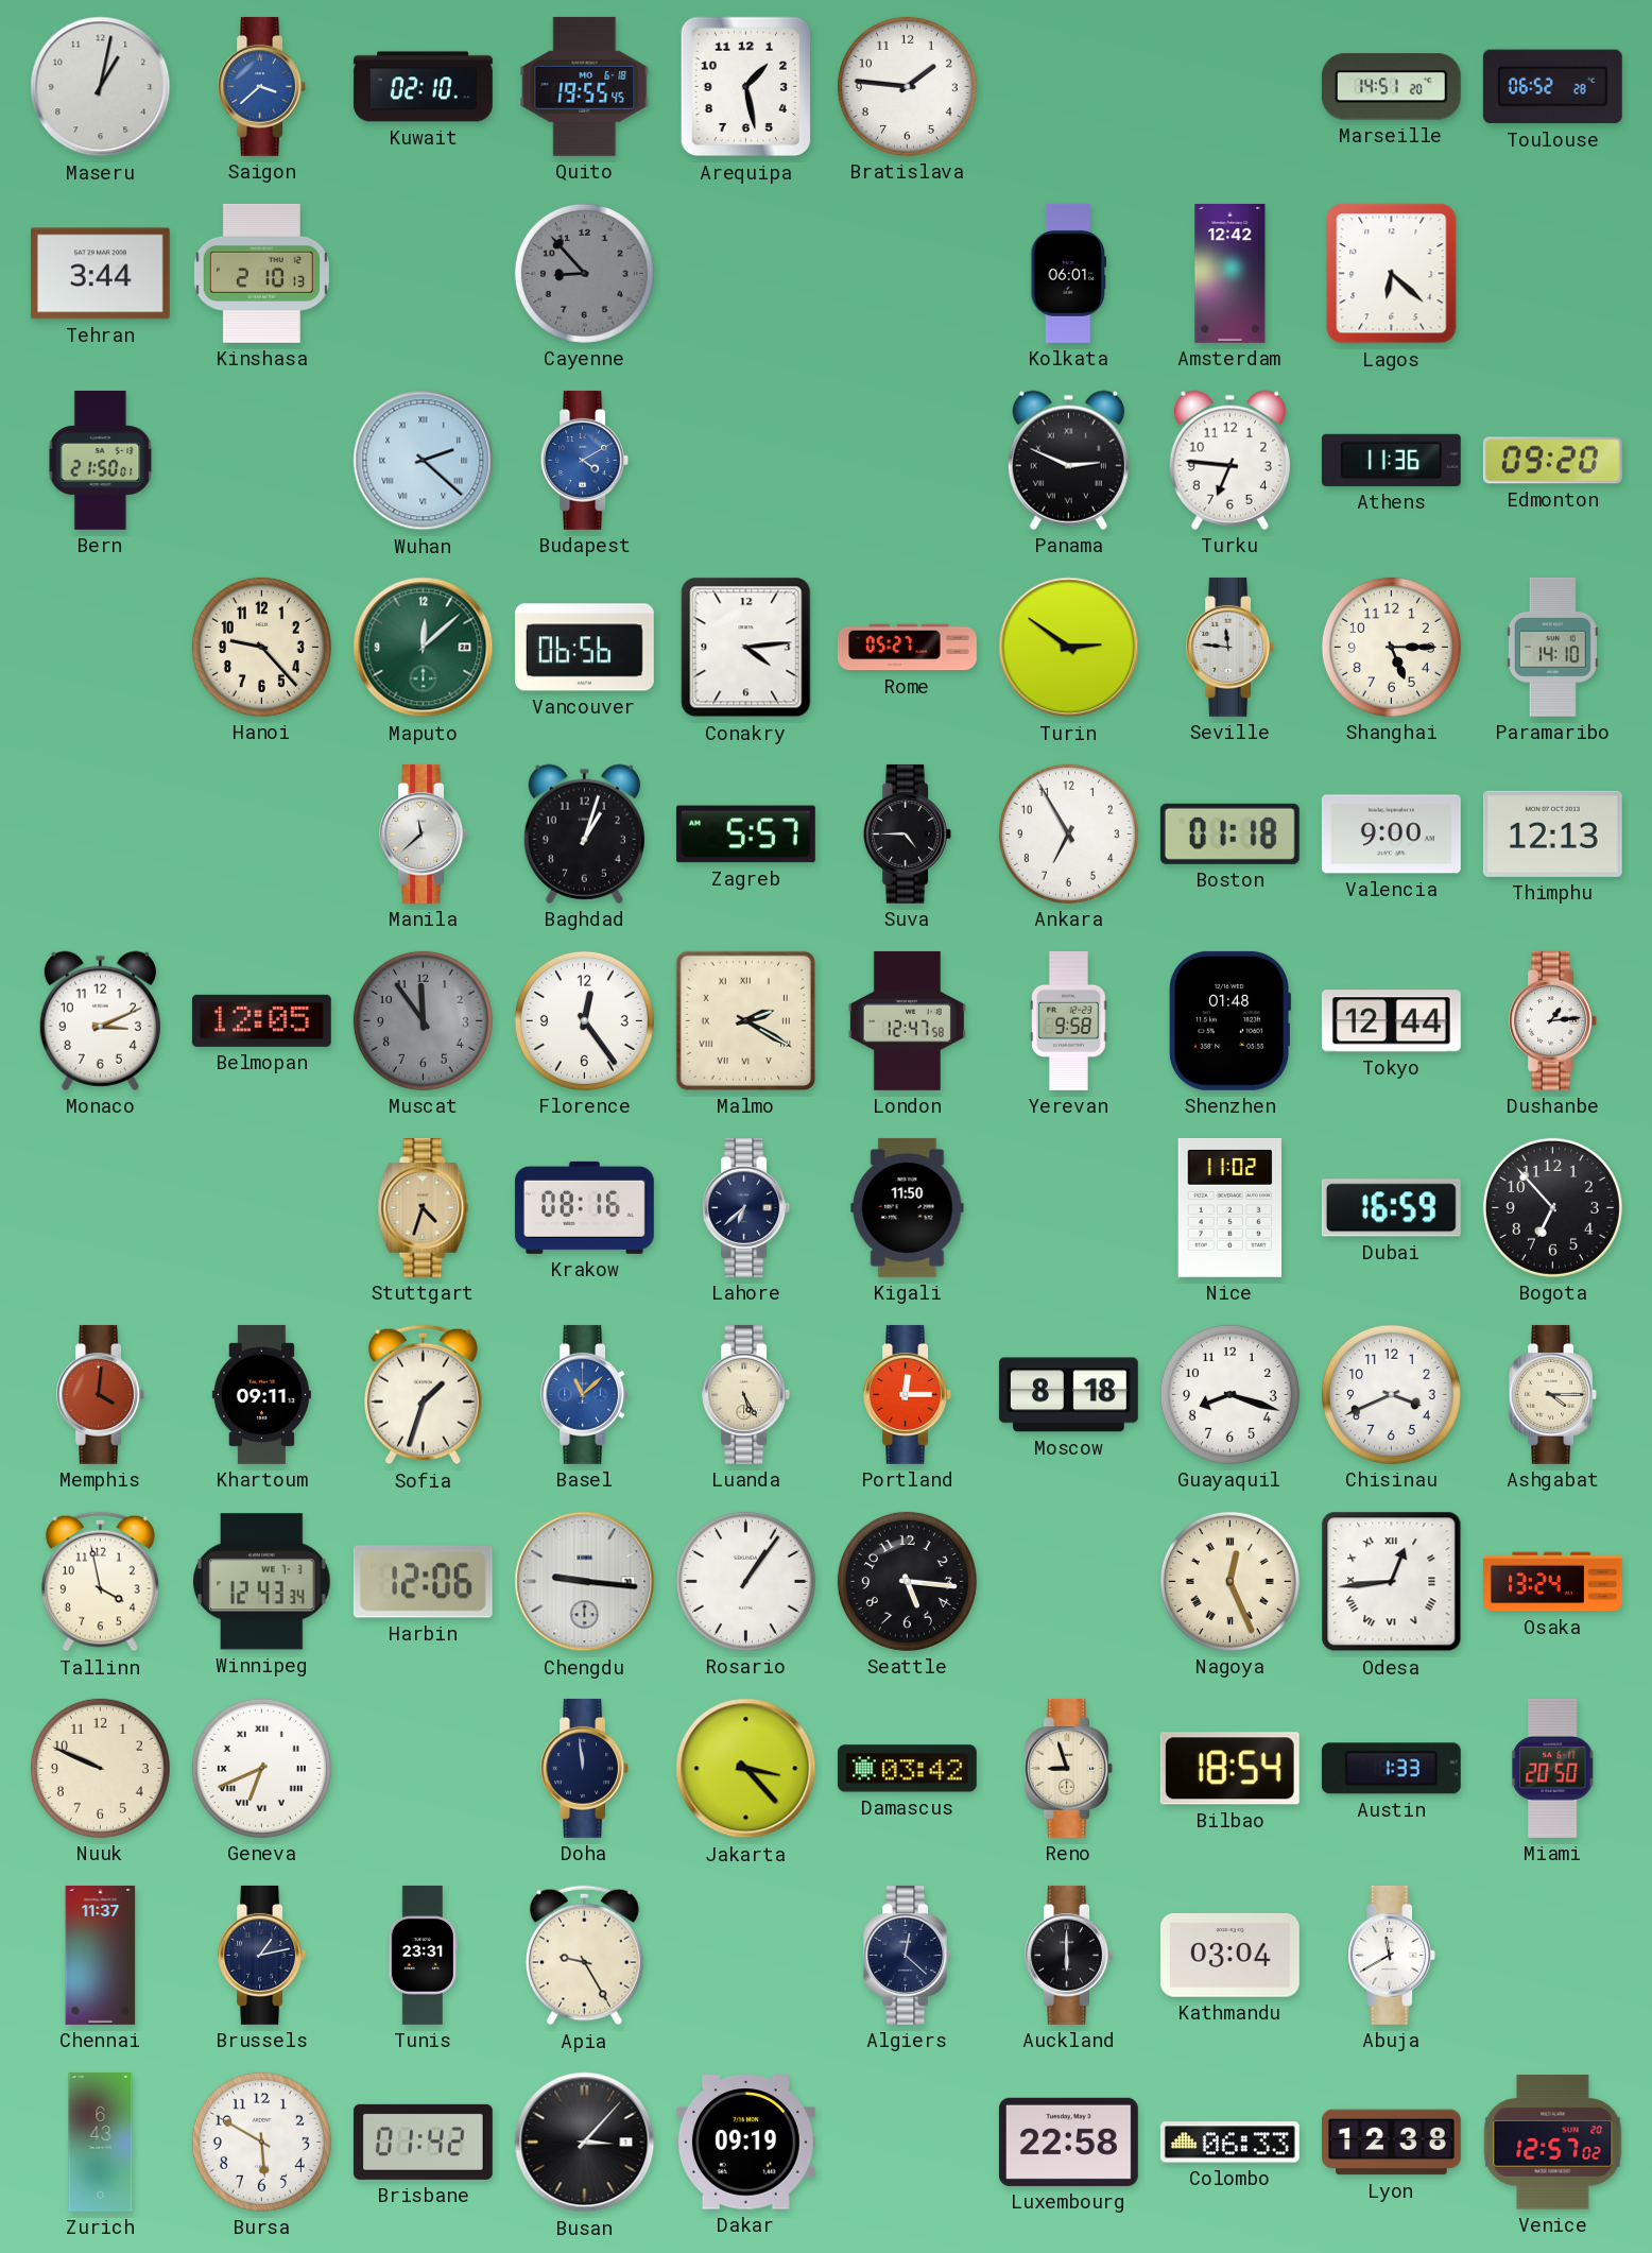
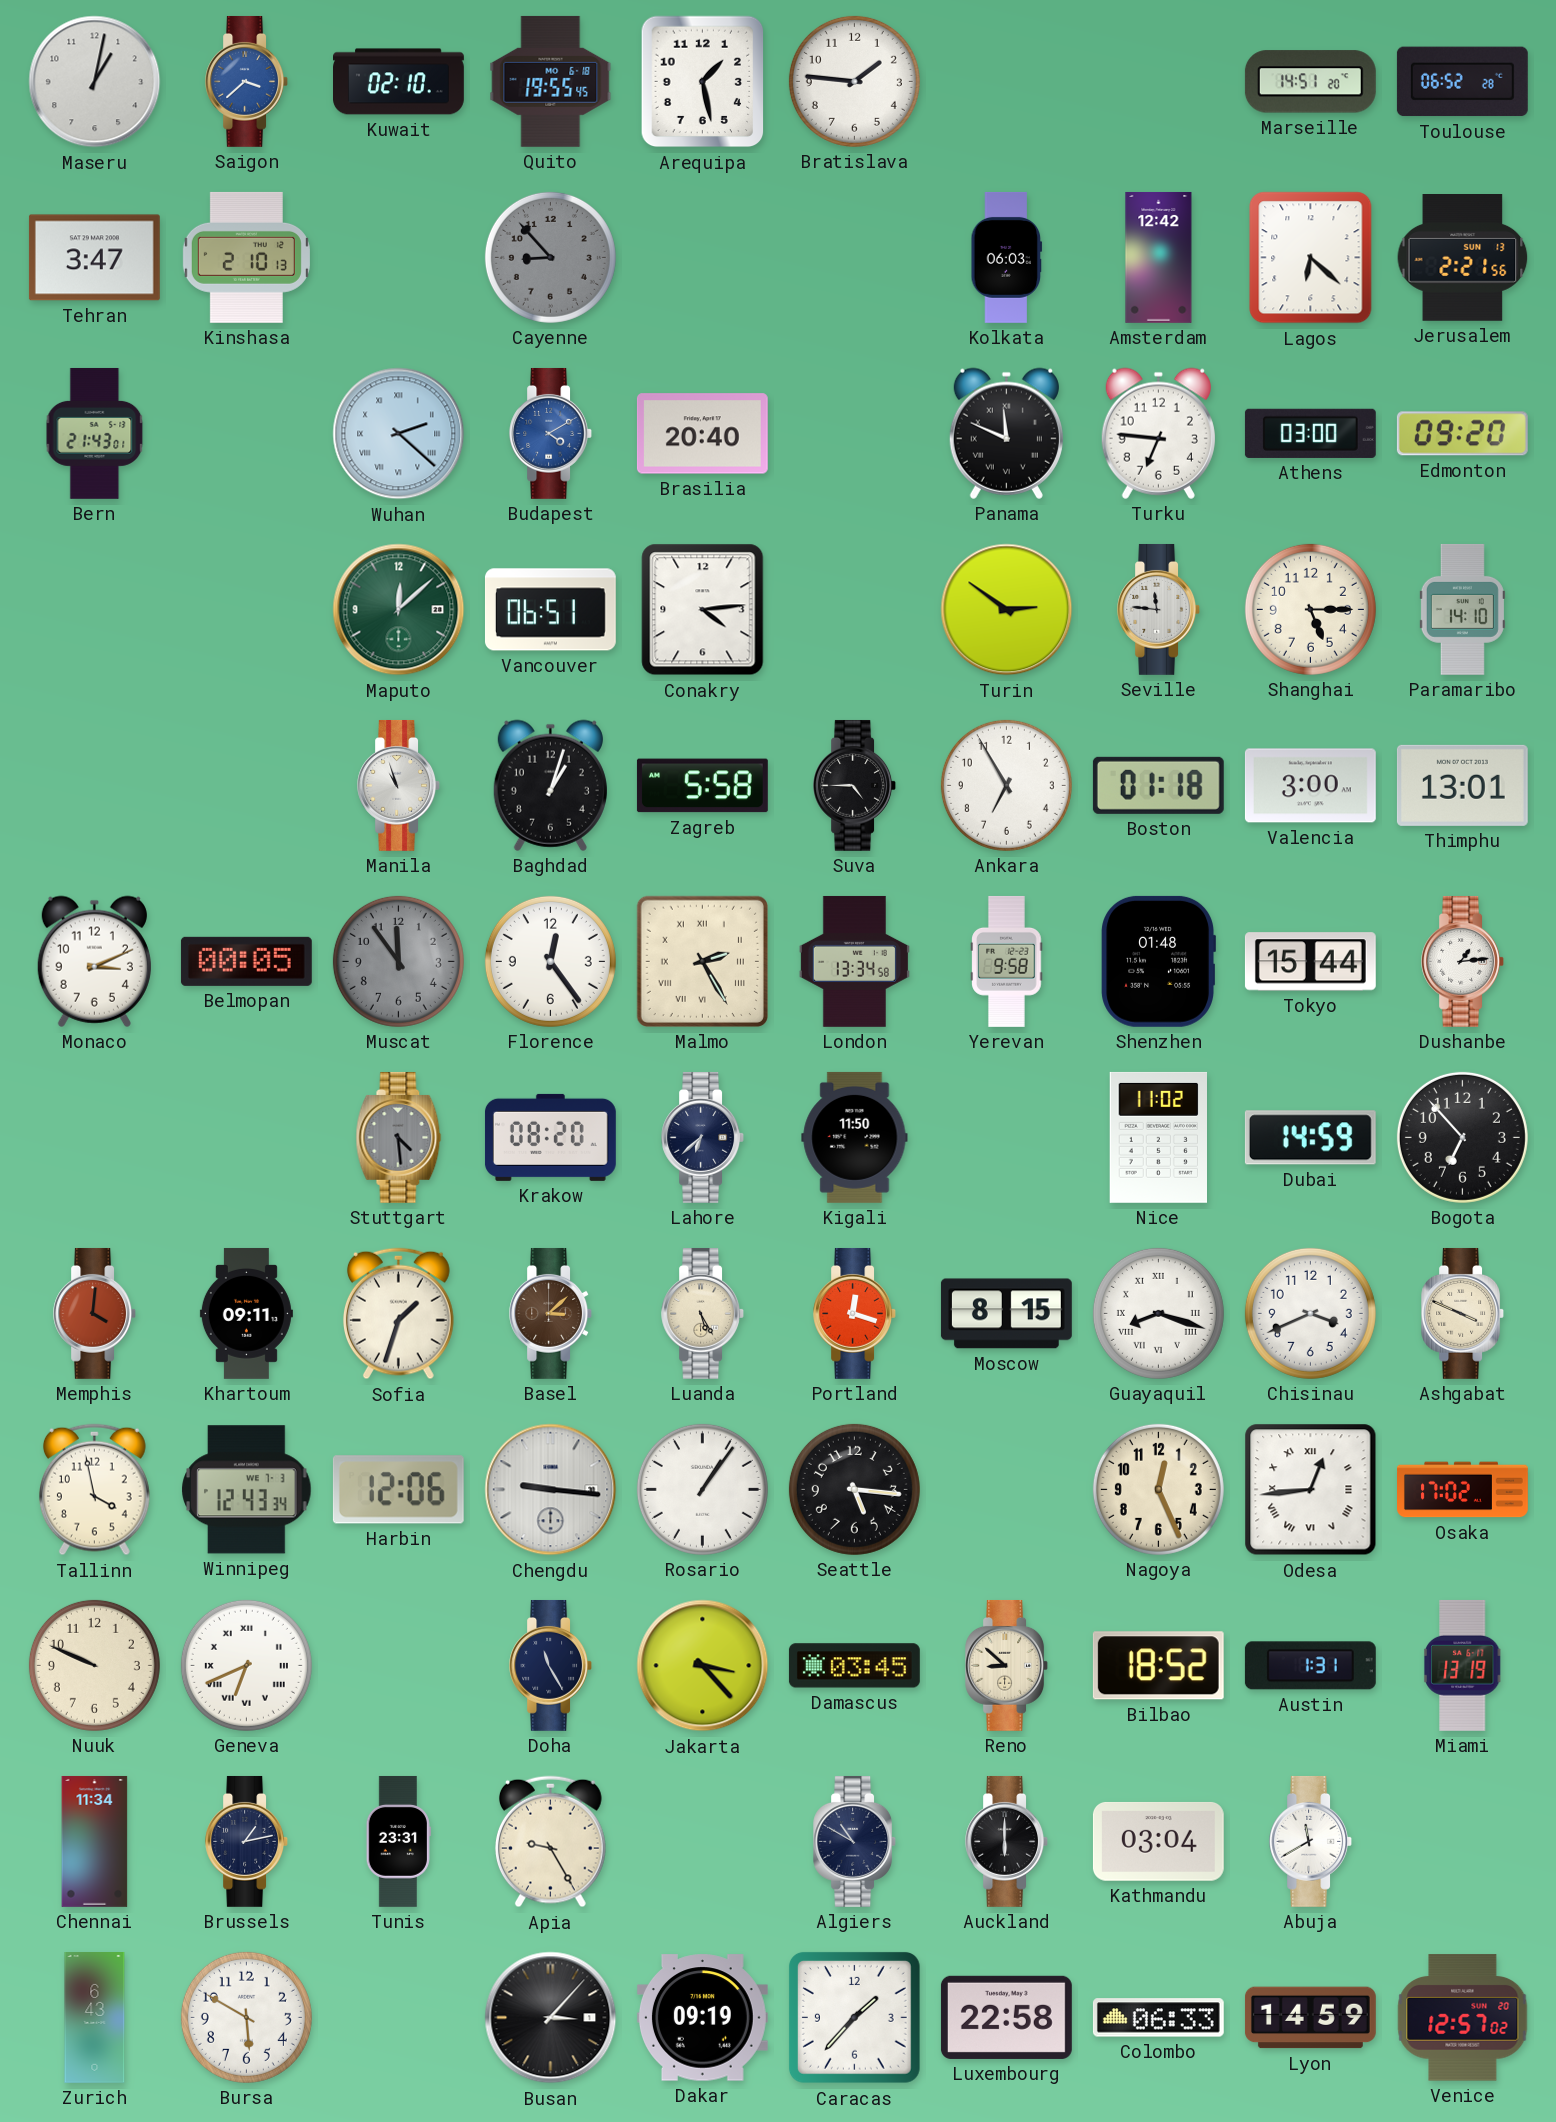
Tehran: 3:44 -> 3:47
Kolkata: 06:01 -> 06:03
Jerusalem: none -> 2:21
Bern: 21:50 -> 21:43
Brasilia: none -> 20:40
Panama: 2:49 -> 11:49
Athens: 11:36 -> 03:00
Hanoi: 9:23 -> none
Vancouver: 06:56 -> 06:51
Rome: 05:27 -> none
Manila: 11:38 -> 10:57
Zagreb: 5:57 -> 5:58
Valencia: 9:00 -> 3:00
Thimphu: 12:13 -> 13:01
Belmopan: 12:05 -> 00:05
Malmo: 2:20 -> 2:25
London: 12:47 -> 13:34
Tokyo: 12:44 -> 15:44
Stuttgart: 4:33 -> 4:29
Stuttgart dial: champagne -> grey
Krakow: 08:16 -> 08:20
Dubai: 16:59 -> 14:59
Basel: 11:08 -> 3:08
Basel dial: blue -> brown
Portland: 12:15 -> 12:18
Moscow: 8:18 -> 8:15
Guayaquil numerals: Arabic -> Roman
Ashgabat: 4:15 -> 3:49
Nagoya numerals: Roman -> Arabic
Osaka: 13:24 -> 17:02
Doha: 11:59 -> 11:25
Damascus: 03:42 -> 03:45
Reno: 8:57 -> 8:52
Bilbao: 18:54 -> 18:52
Austin: 1:33 -> 1:31
Miami: 20:50 -> 13:19
Chennai: 11:37 -> 11:34
Algiers: 12:22 -> 10:50
Brisbane: 01:42 -> none
Caracas: none -> 1:37
Lyon: 12:38 -> 14:59
